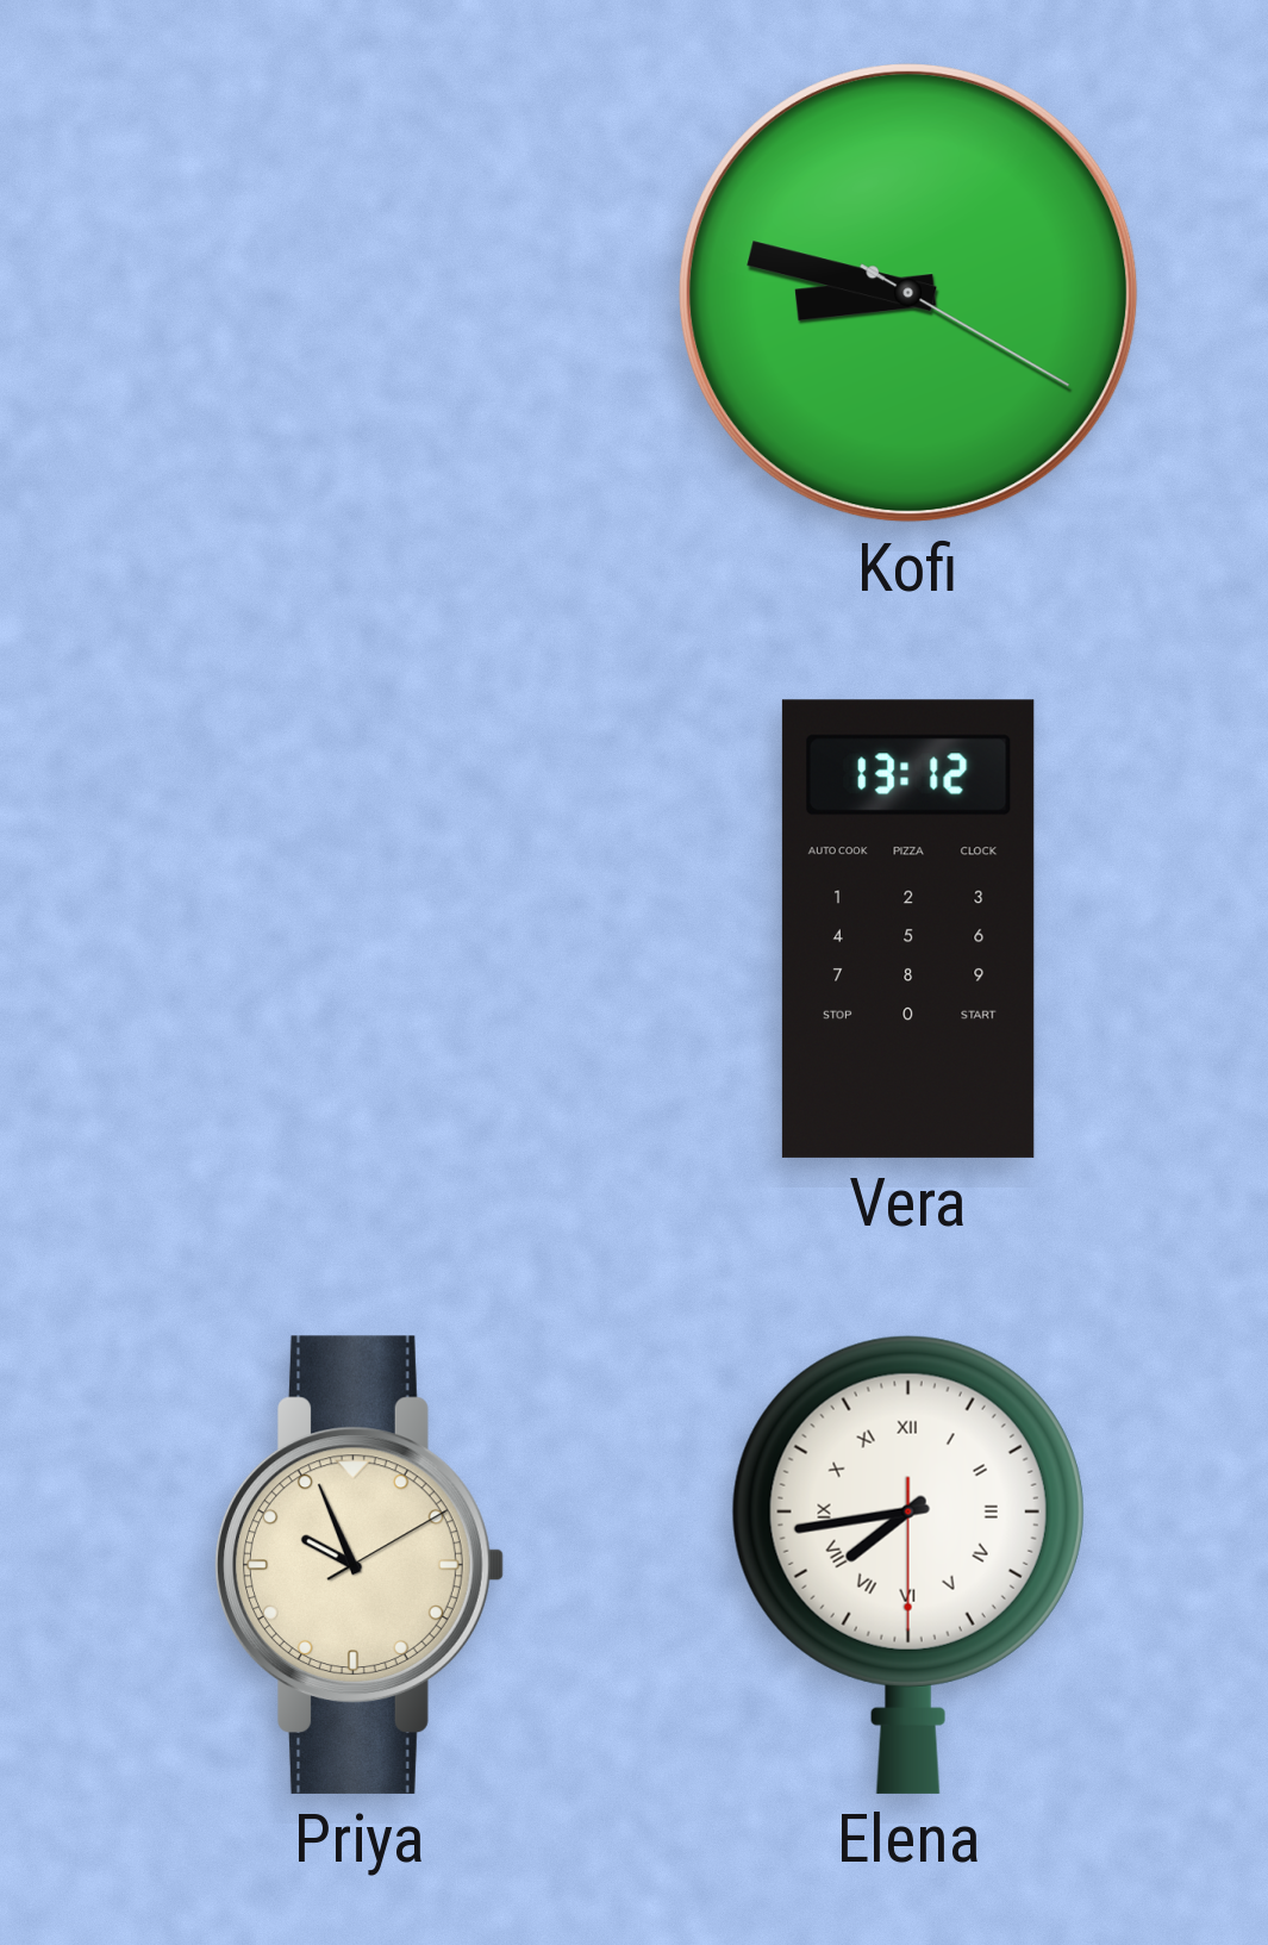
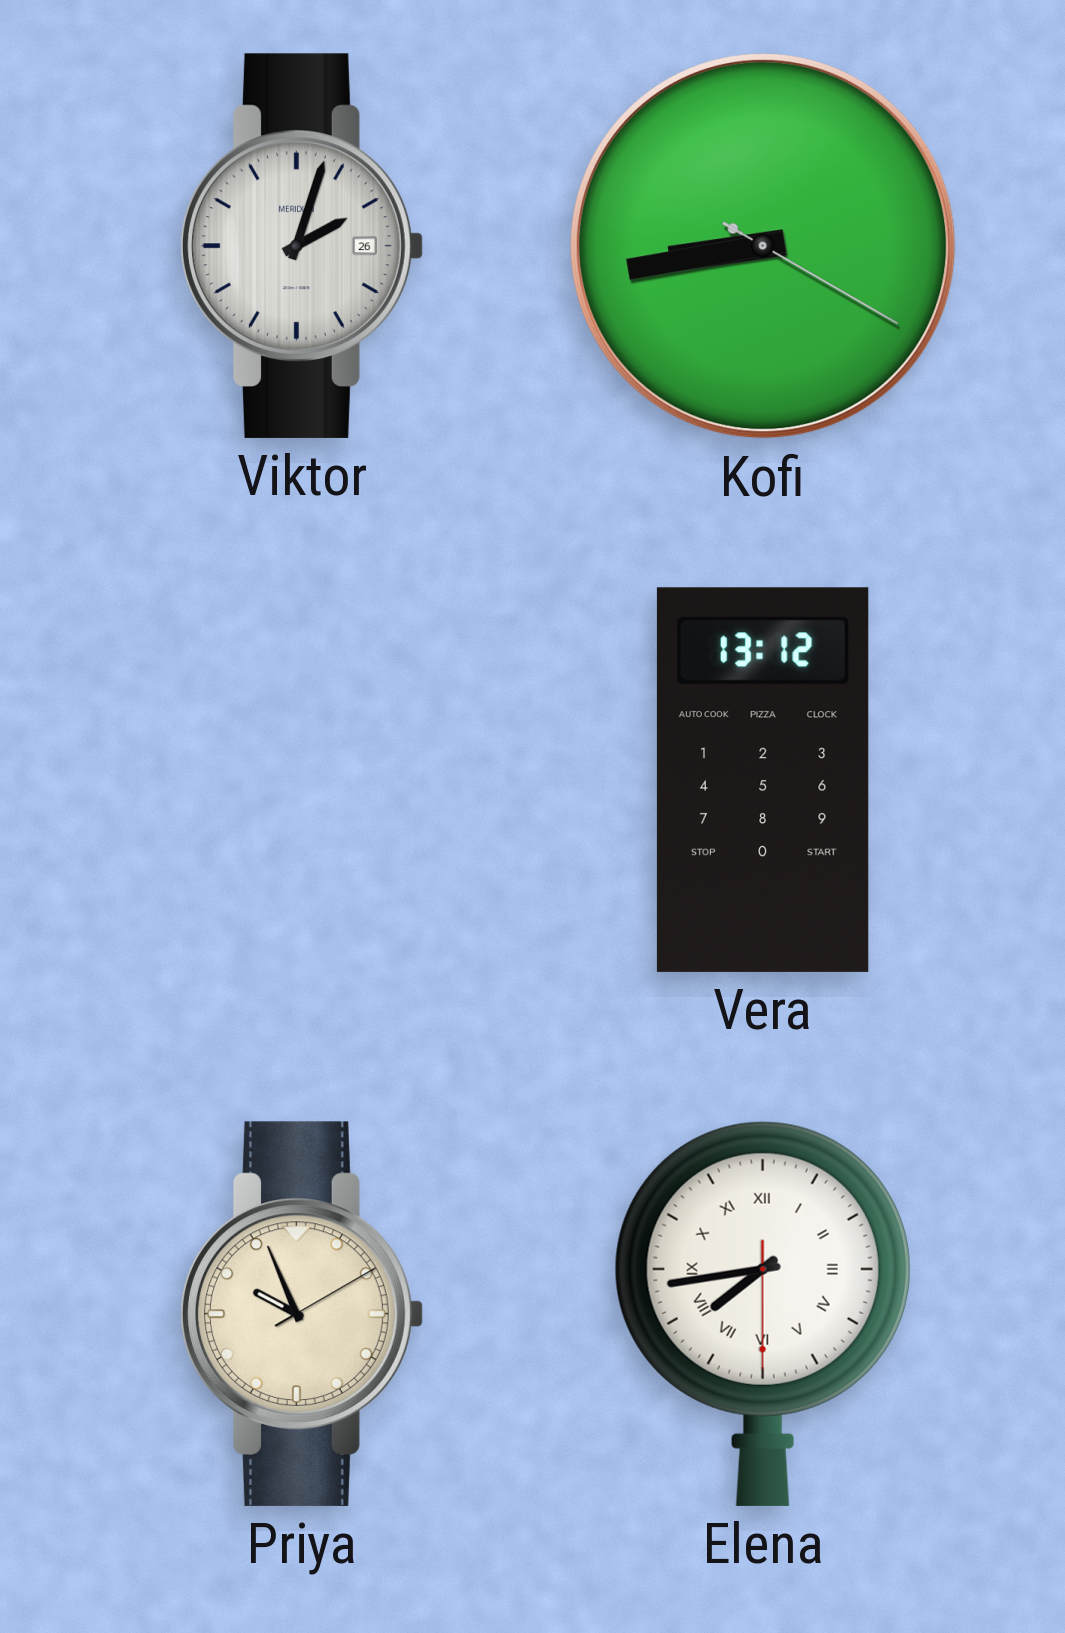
Viktor: none -> 2:03
Kofi: 8:47 -> 8:43
